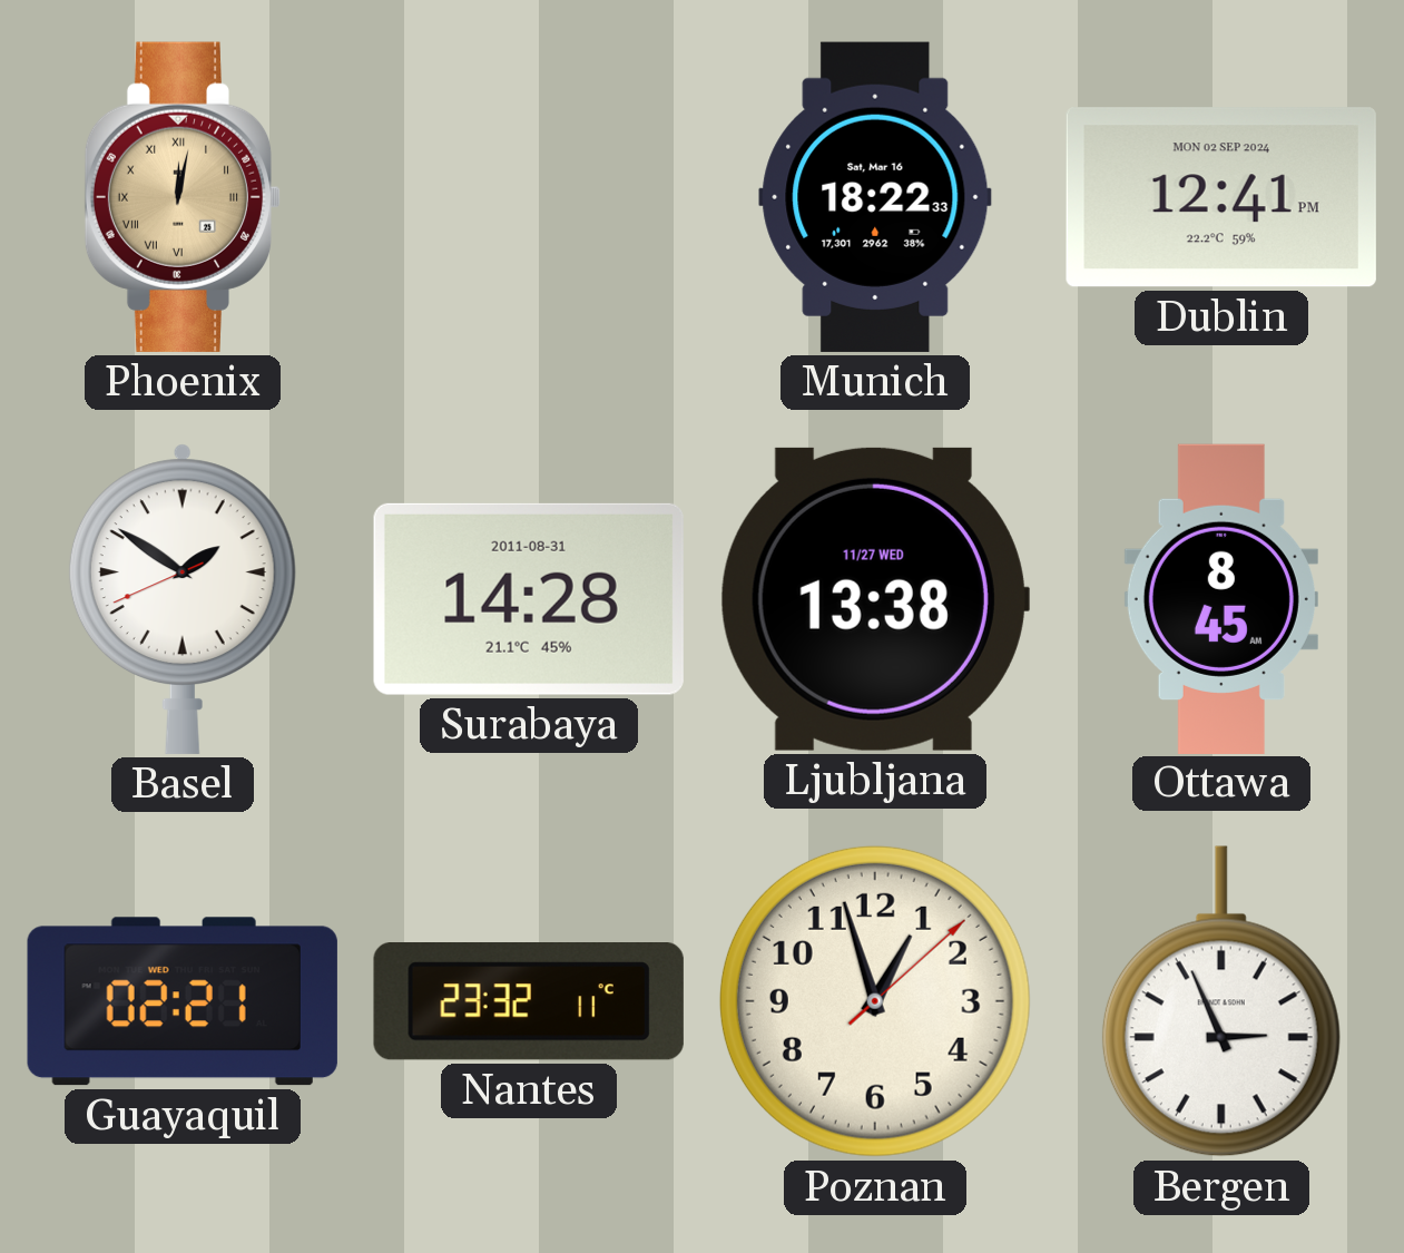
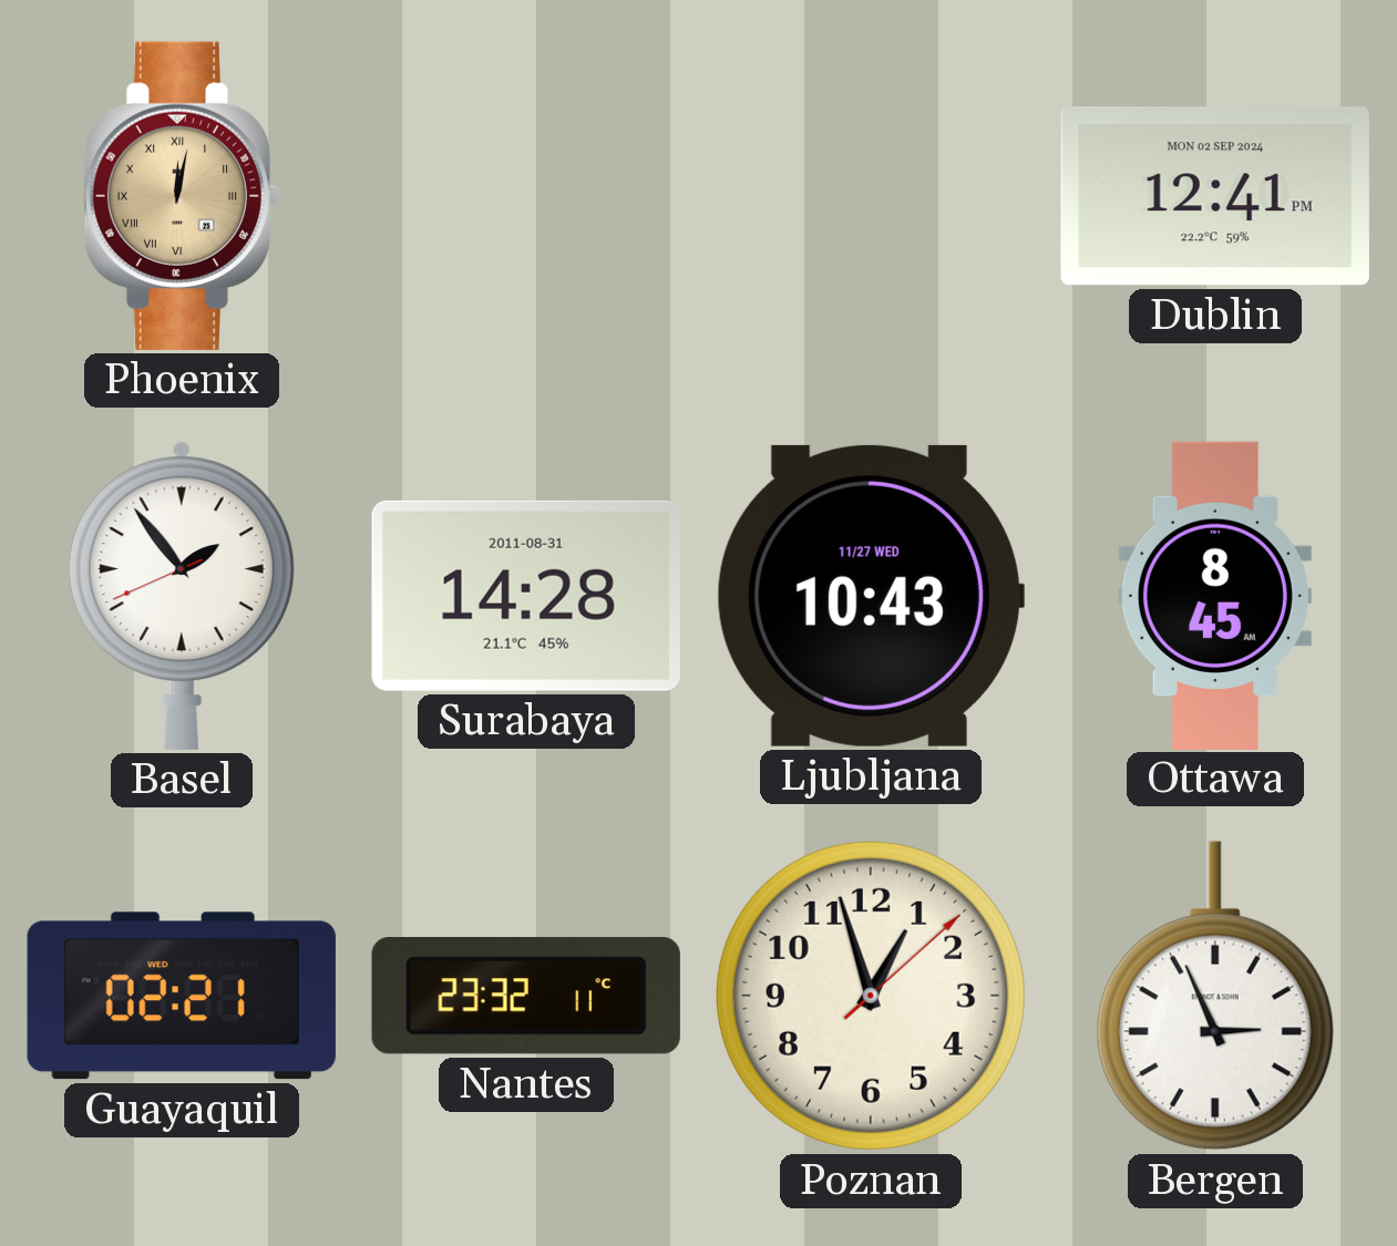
Munich: 18:22 -> none
Basel: 1:50 -> 1:53
Ljubljana: 13:38 -> 10:43
